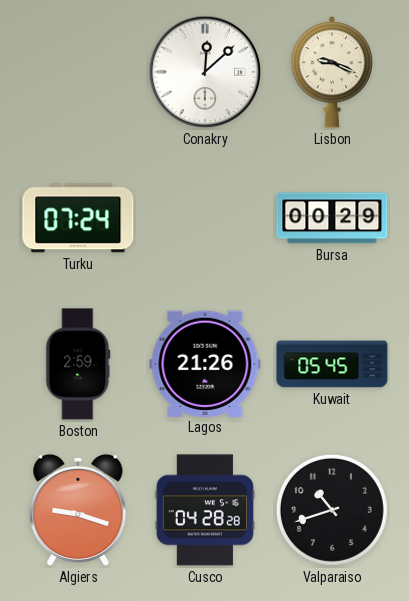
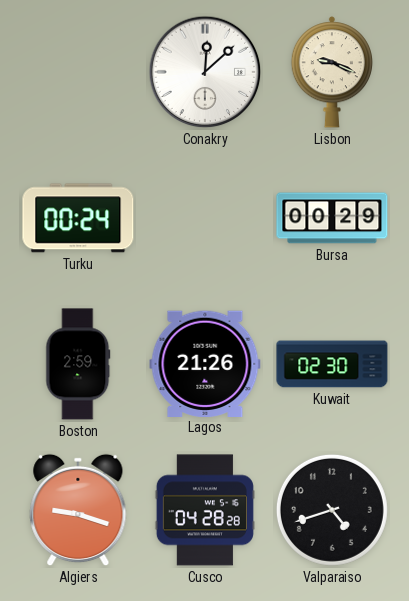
Turku: 07:24 -> 00:24
Kuwait: 05:45 -> 02:30
Valparaiso: 10:42 -> 4:42
